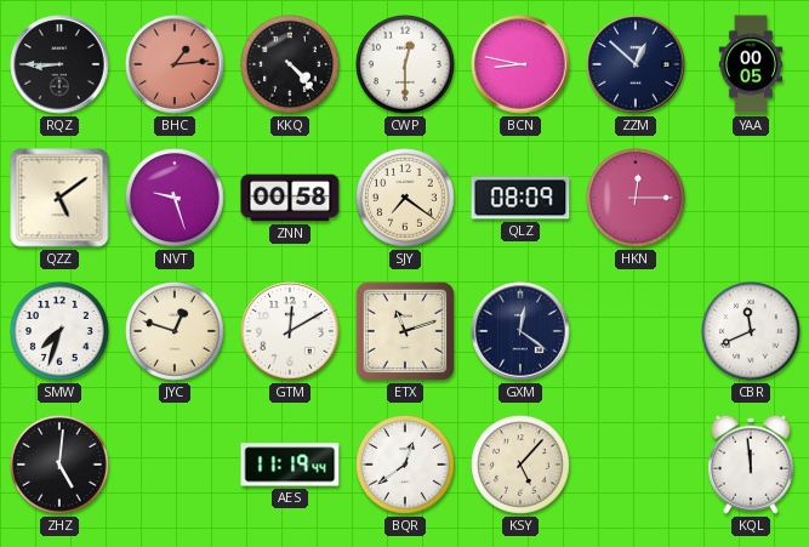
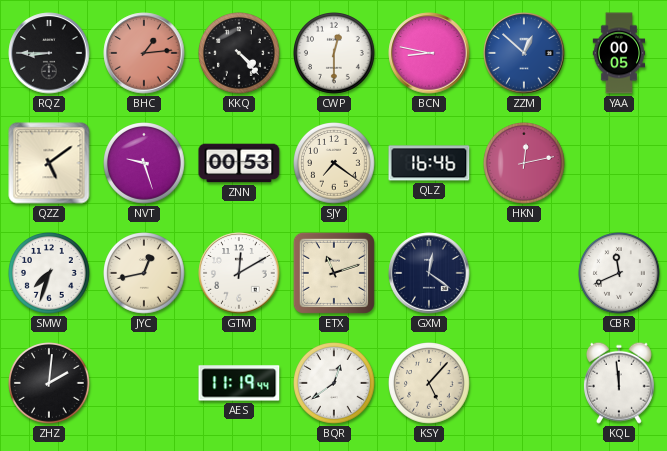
ZZM dial: navy -> blue
ZNN: 00:58 -> 00:53
QLZ: 08:09 -> 16:46
HKN: 12:15 -> 12:13
JYC: 12:48 -> 12:43
ZHZ: 5:01 -> 2:01
